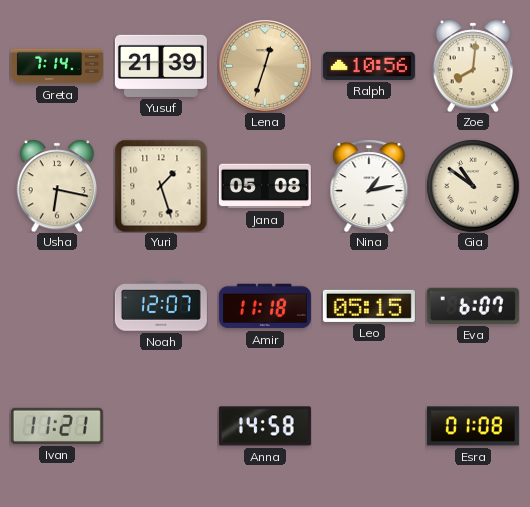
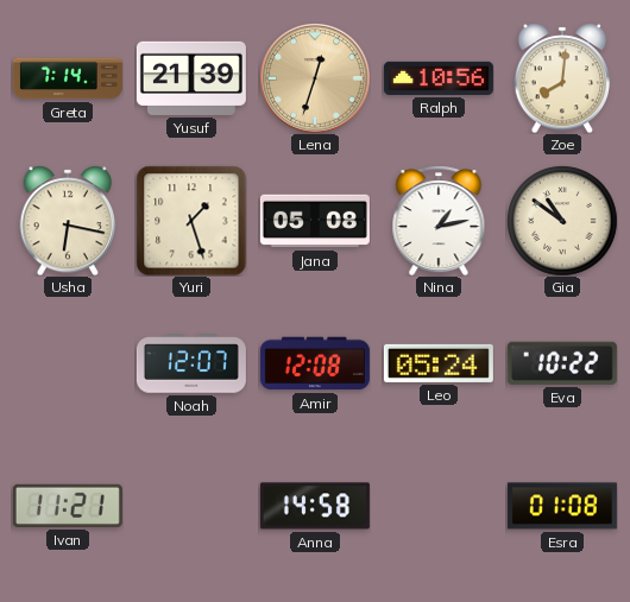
Amir: 11:18 -> 12:08
Leo: 05:15 -> 05:24
Eva: 6:07 -> 10:22
